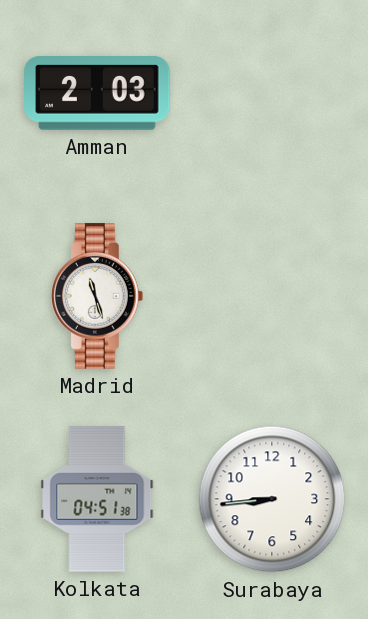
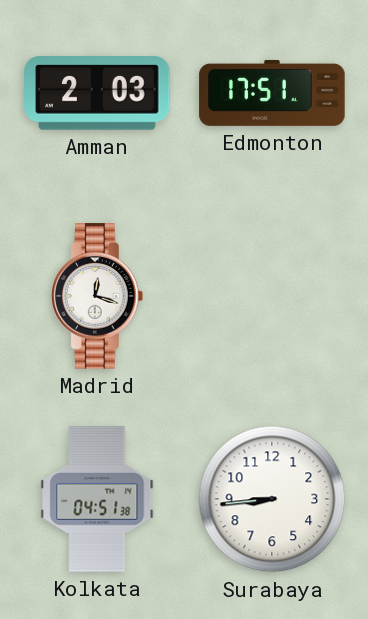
Edmonton: none -> 17:51
Madrid: 11:27 -> 12:18
